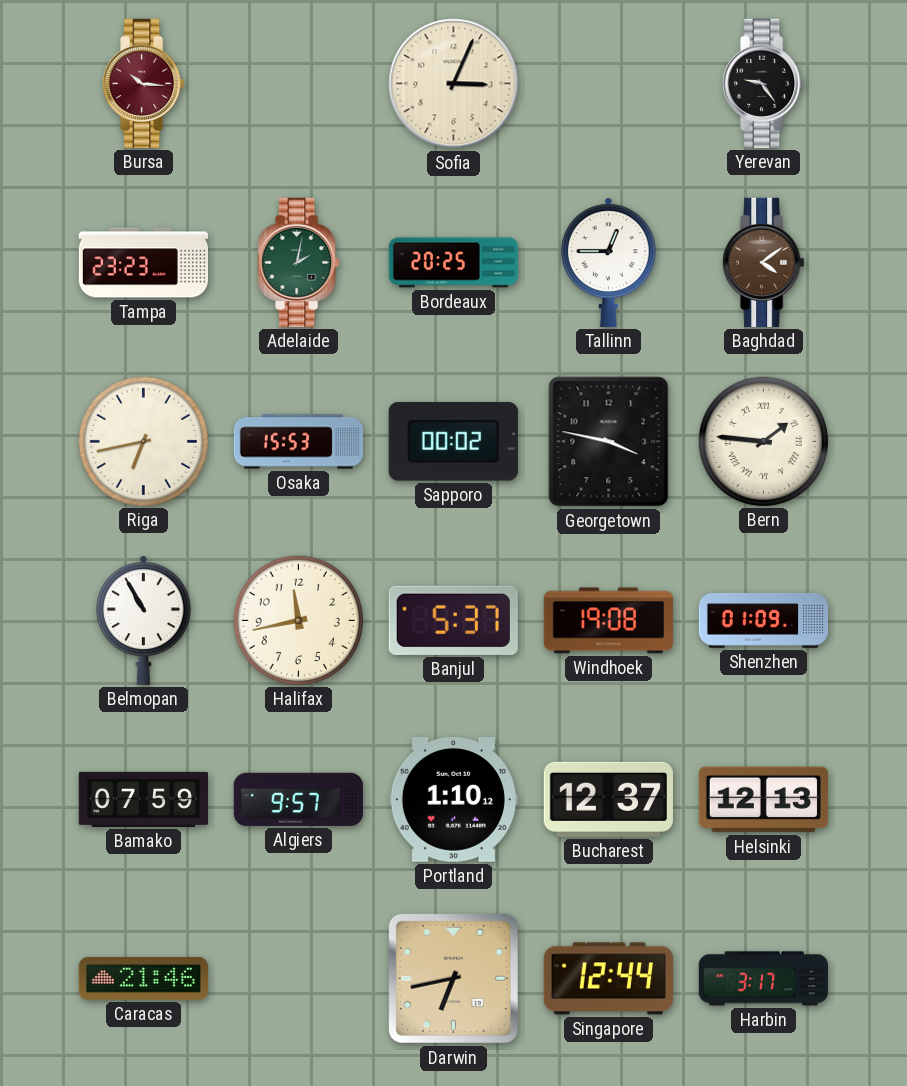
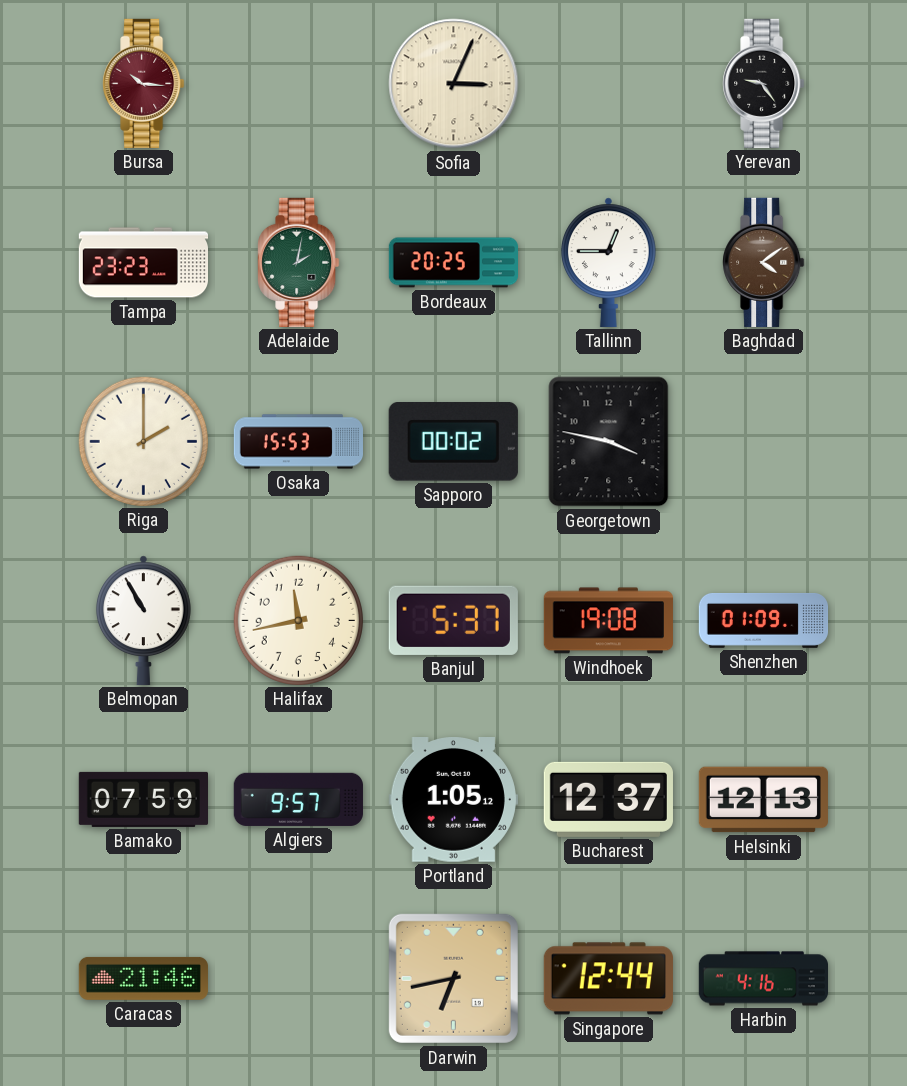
Riga: 6:43 -> 2:00
Bern: 1:46 -> none
Portland: 1:10 -> 1:05
Harbin: 3:17 -> 4:16
